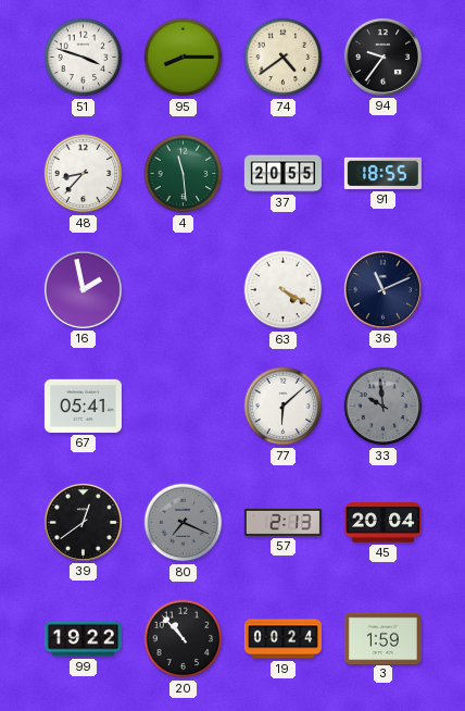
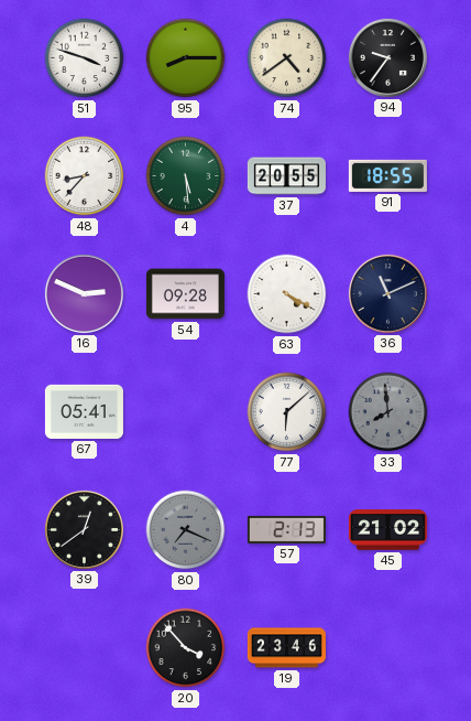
4: 11:29 -> 5:29
16: 1:58 -> 2:49
54: none -> 09:28
33: 9:59 -> 7:59
45: 20:04 -> 21:02
99: 19:22 -> none
20: 10:53 -> 3:53
19: 00:24 -> 23:46
3: 1:59 -> none
